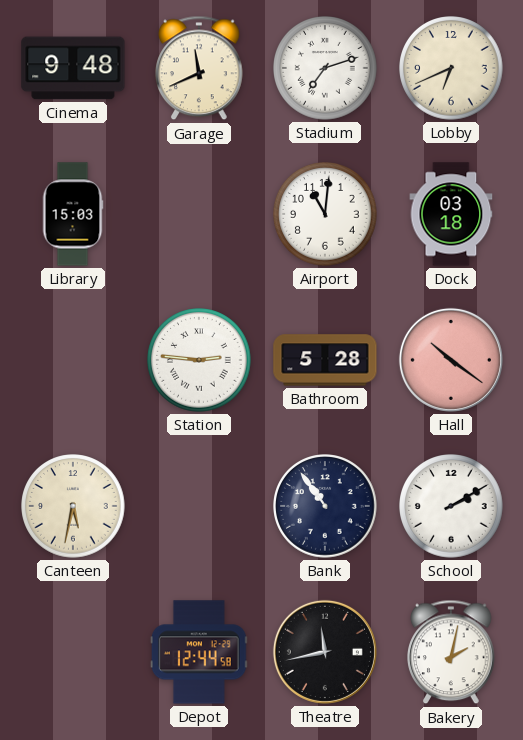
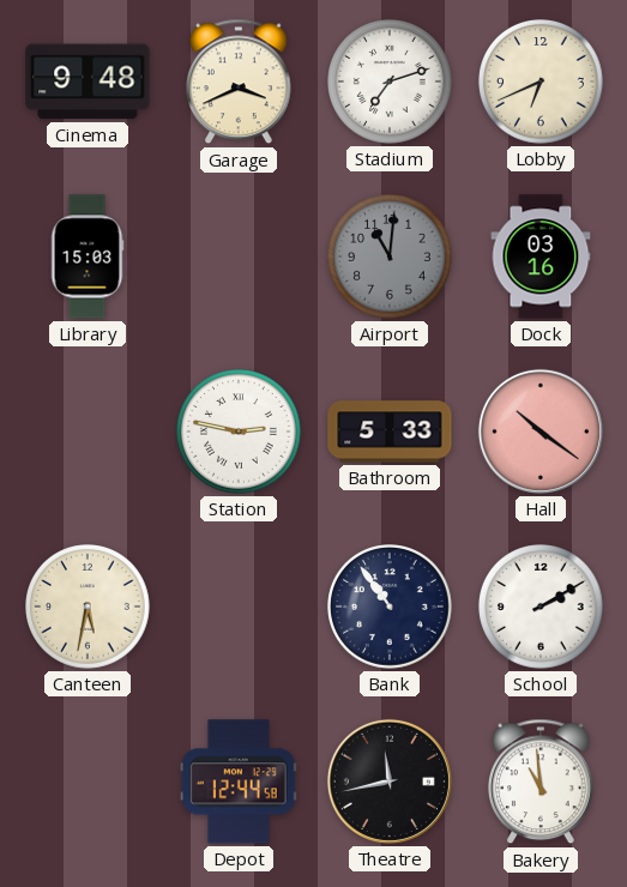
Garage: 11:41 -> 3:41
Airport dial: white -> grey
Dock: 03:18 -> 03:16
Station: 2:46 -> 2:47
Bathroom: 5:28 -> 5:33
Bakery: 2:02 -> 10:59
